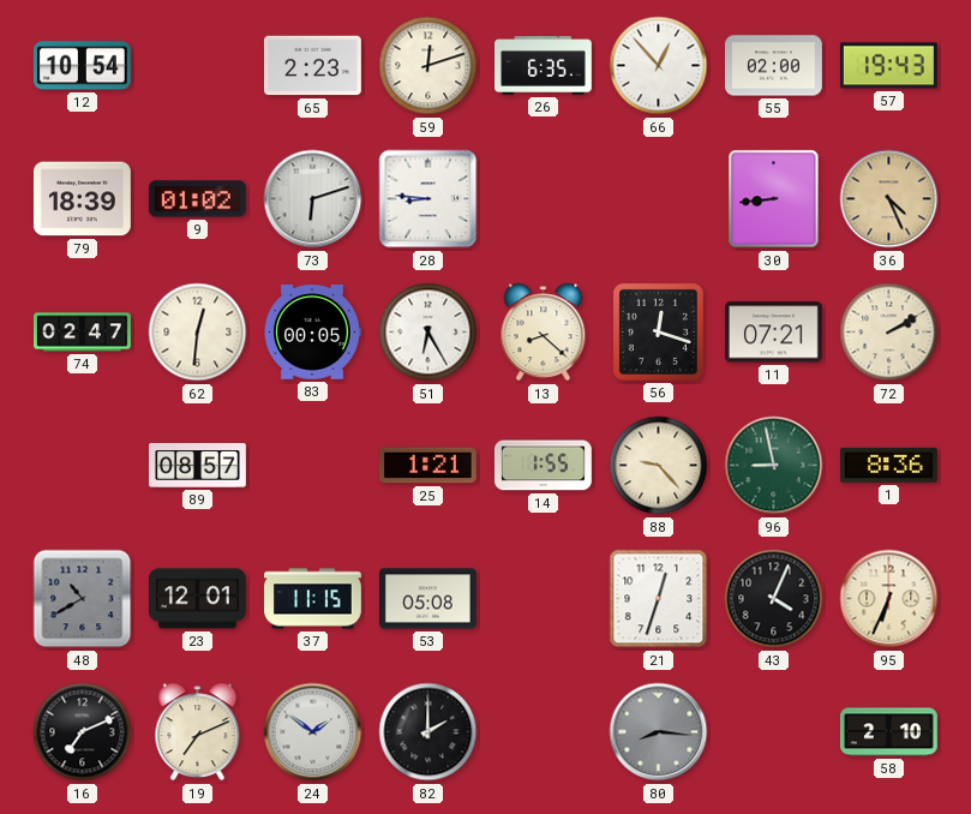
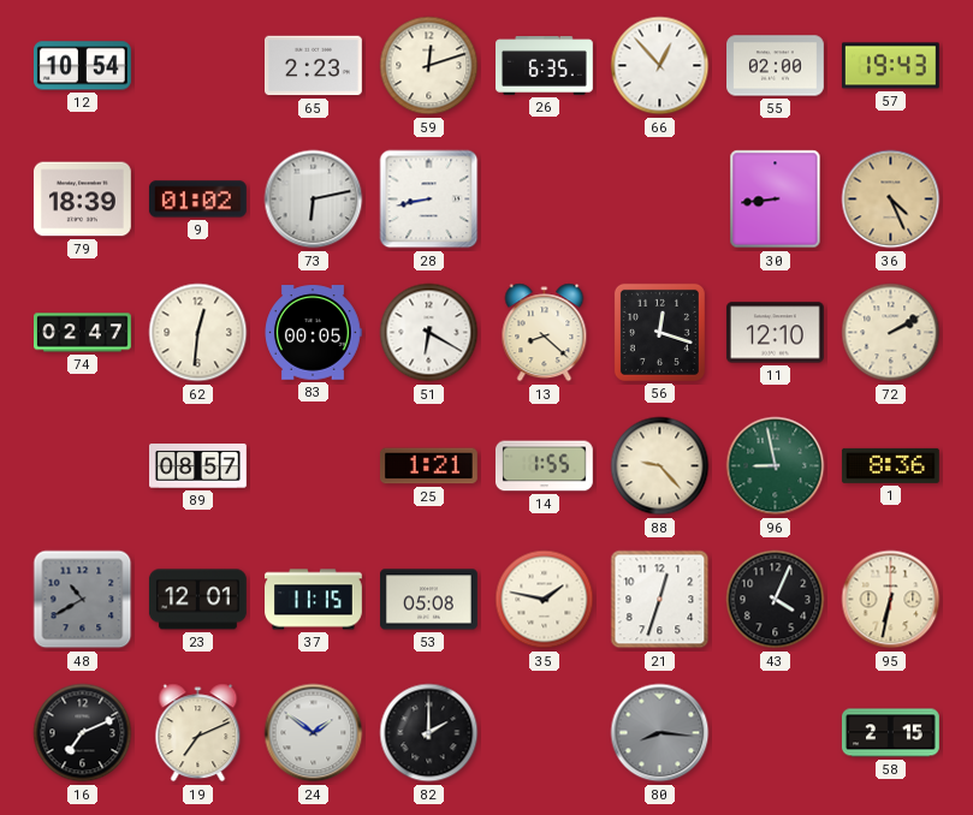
73: 6:12 -> 6:13
28: 8:46 -> 8:43
51: 6:25 -> 6:20
11: 07:21 -> 12:10
35: none -> 1:47
95: 6:34 -> 6:32
58: 2:10 -> 2:15
